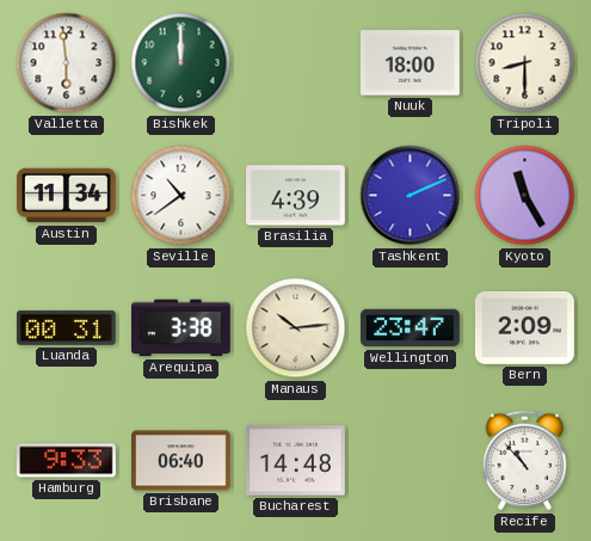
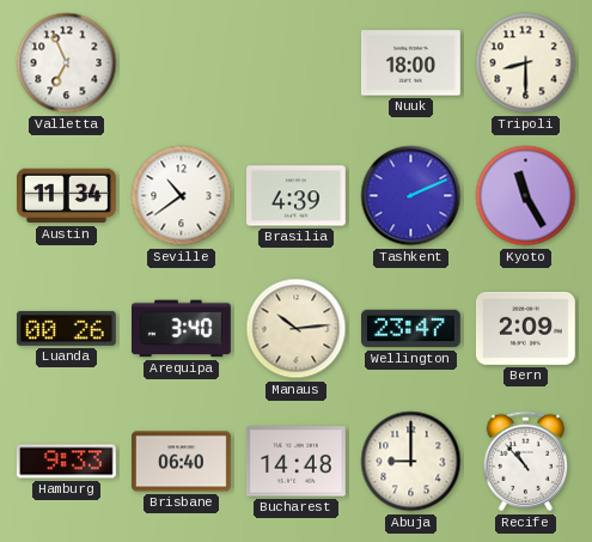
Valletta: 5:59 -> 6:56
Bishkek: 12:00 -> none
Luanda: 00:31 -> 00:26
Arequipa: 3:38 -> 3:40
Abuja: none -> 9:00
